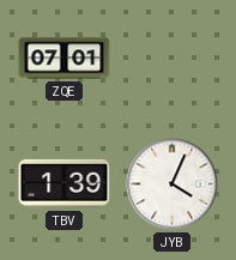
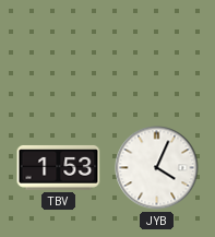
ZQE: 07:01 -> none
TBV: 1:39 -> 1:53
